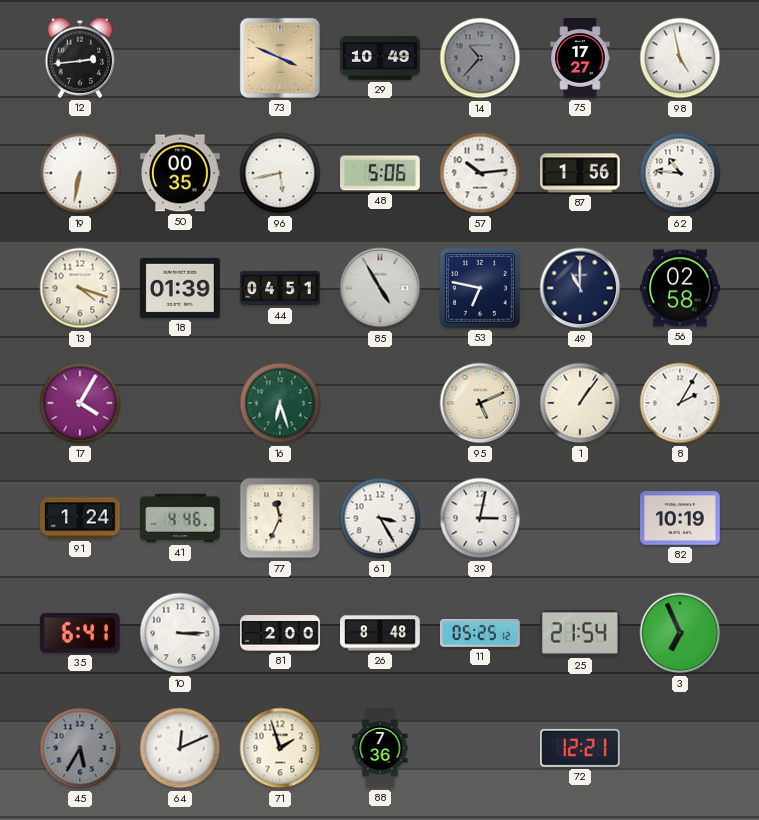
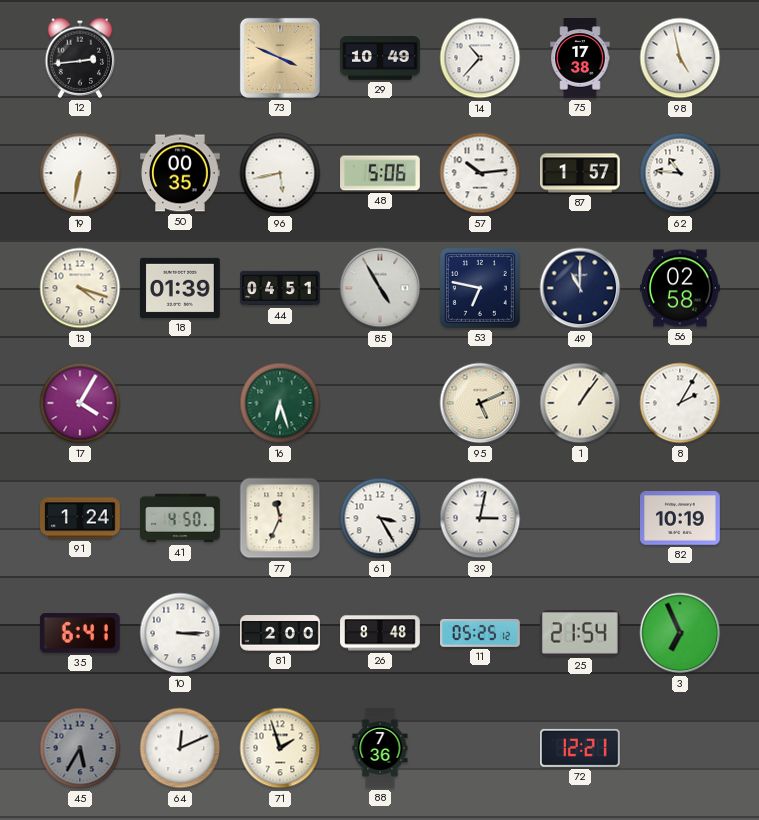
14 dial: grey -> white
75: 17:27 -> 17:38
87: 1:56 -> 1:57
41: 4:46 -> 4:50
